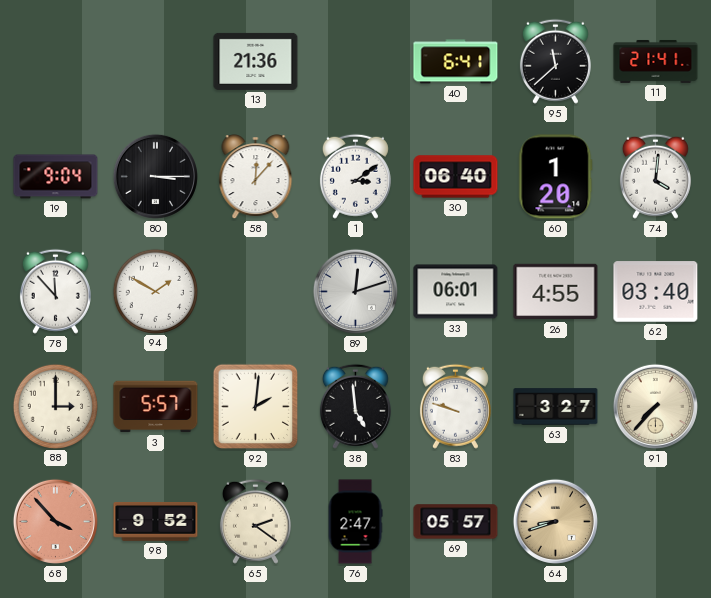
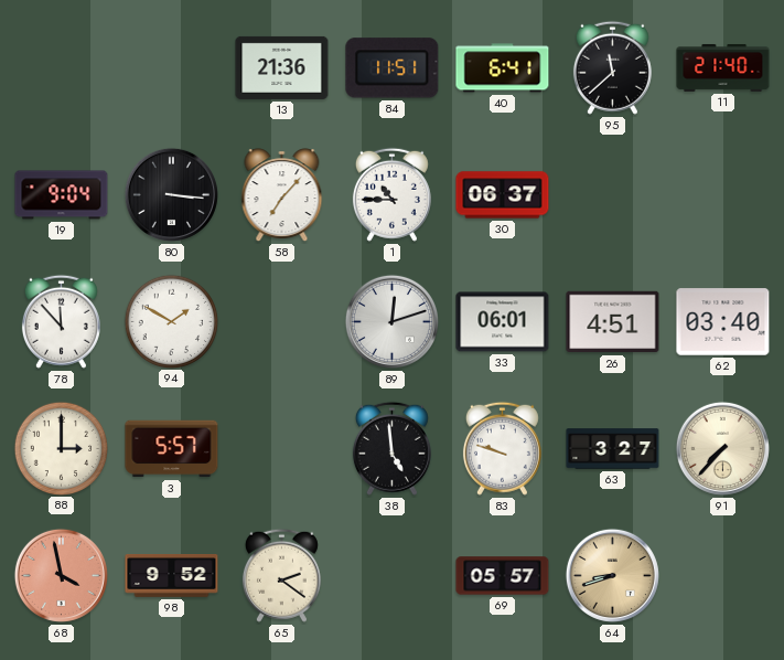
84: none -> 11:51
11: 21:41 -> 21:40
80: 3:15 -> 3:16
58: 12:07 -> 7:07
1: 3:09 -> 10:45
30: 06:40 -> 06:37
60: 1:20 -> none
74: 4:01 -> none
26: 4:55 -> 4:51
92: 2:01 -> none
68: 3:53 -> 3:58
76: 2:47 -> none
